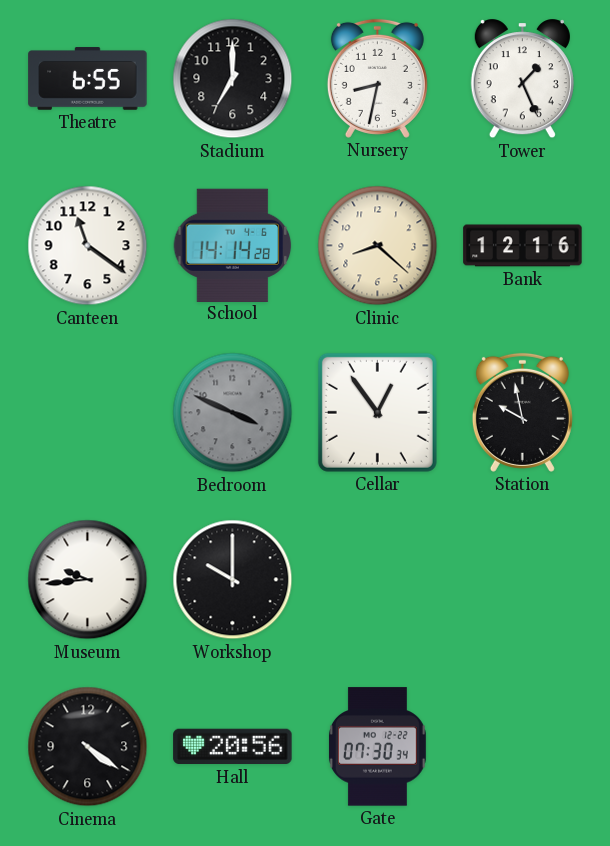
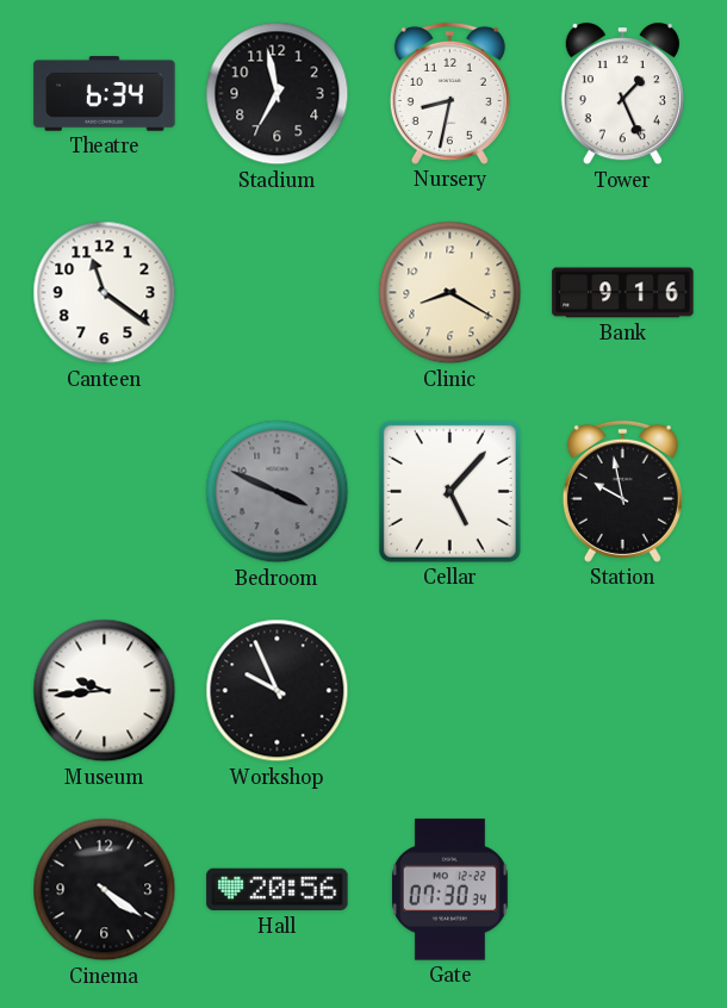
Theatre: 6:55 -> 6:34
Stadium: 7:00 -> 6:58
School: 14:14 -> none
Clinic: 8:22 -> 8:20
Bank: 12:16 -> 9:16
Cellar: 12:54 -> 5:07
Workshop: 10:00 -> 9:56
